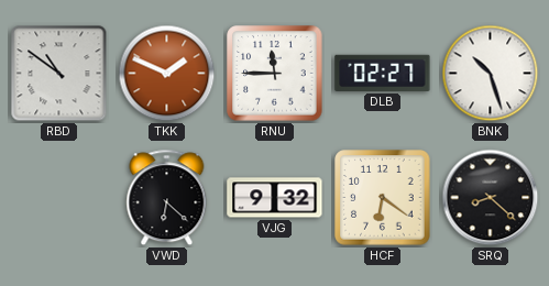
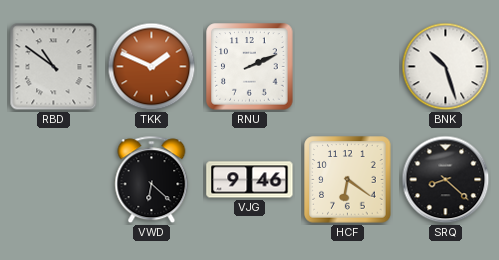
RNU: 11:45 -> 2:11
DLB: 02:27 -> none
VJG: 9:32 -> 9:46
